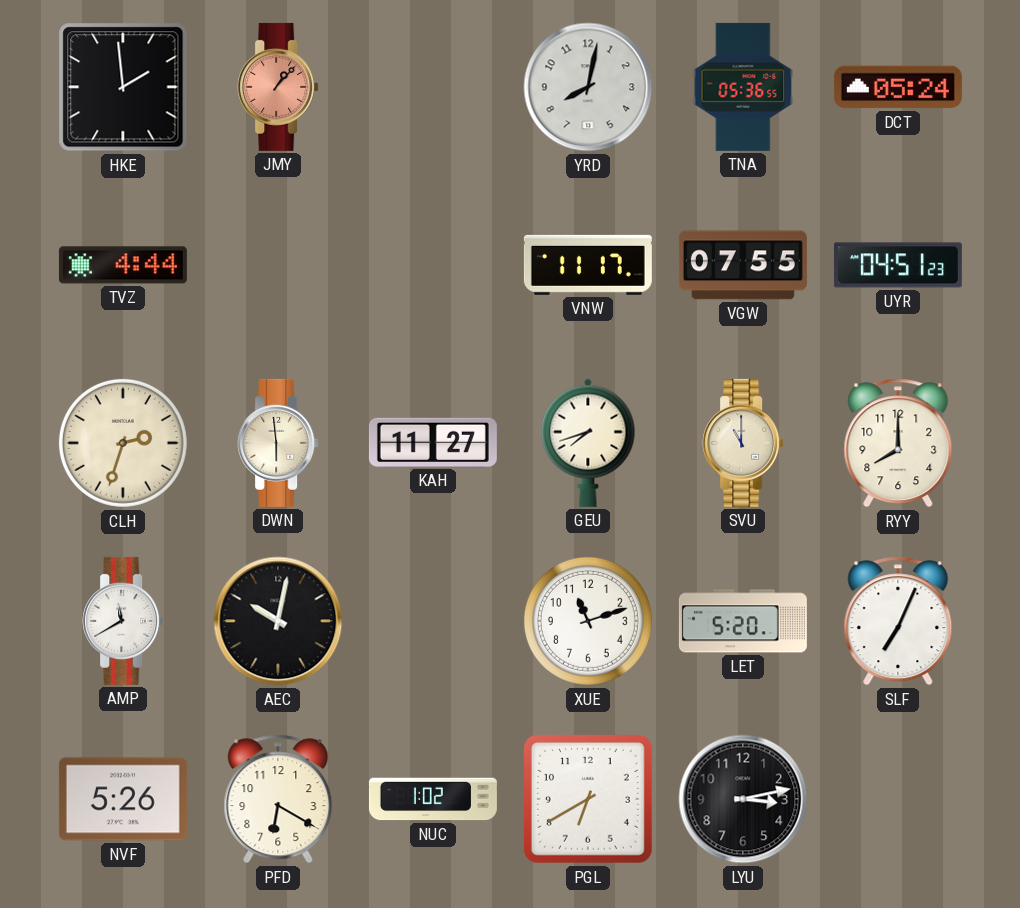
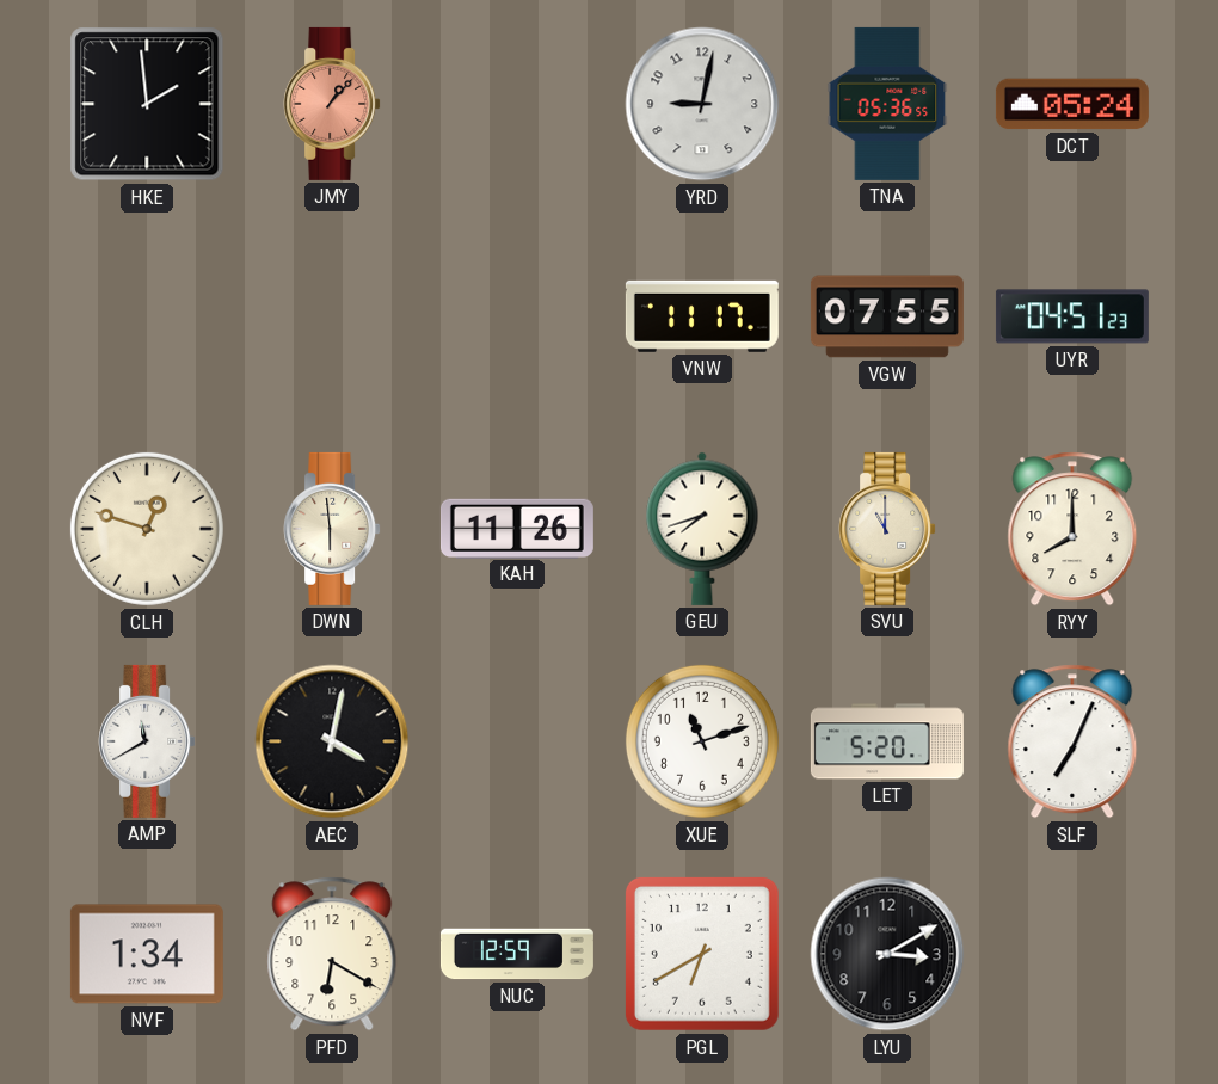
YRD: 8:02 -> 9:02
TVZ: 4:44 -> none
CLH: 2:33 -> 12:48
KAH: 11:27 -> 11:26
AEC: 10:02 -> 4:02
NVF: 5:26 -> 1:34
NUC: 1:02 -> 12:59
LYU: 3:13 -> 3:10
